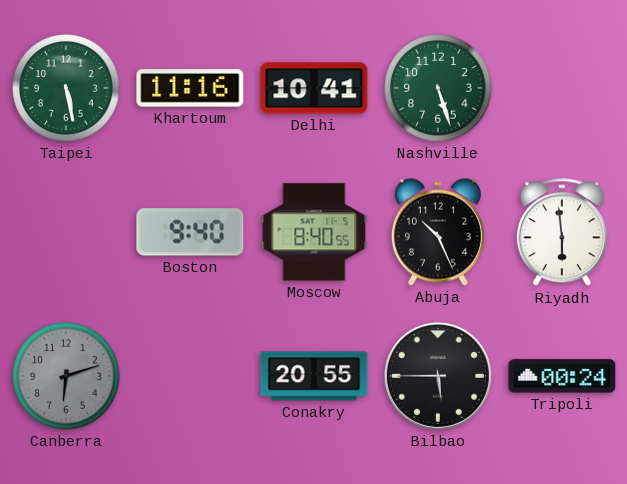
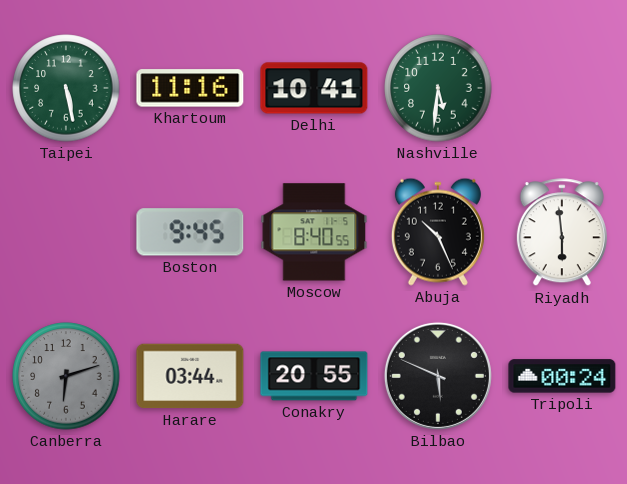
Nashville: 5:27 -> 5:31
Boston: 9:40 -> 9:45
Harare: none -> 03:44
Bilbao: 5:45 -> 5:49
